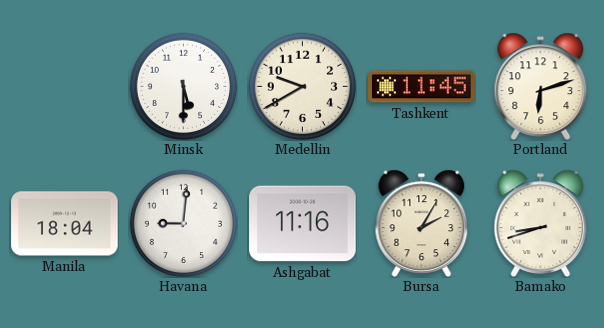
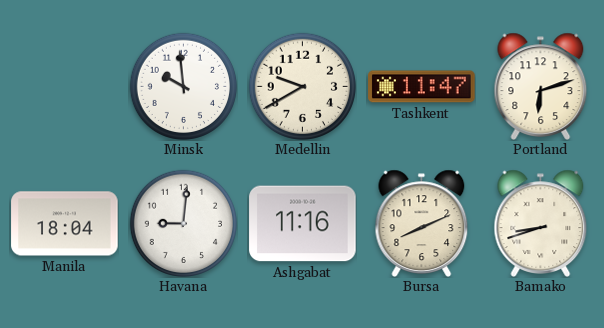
Minsk: 5:30 -> 9:59
Tashkent: 11:45 -> 11:47
Bursa: 2:05 -> 8:11
